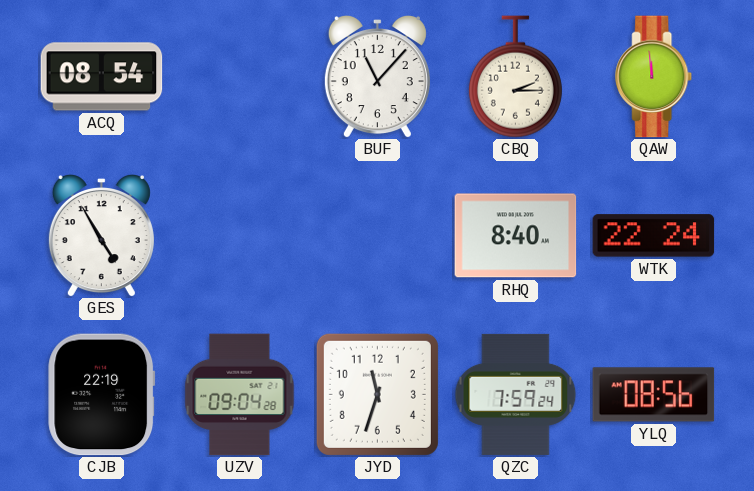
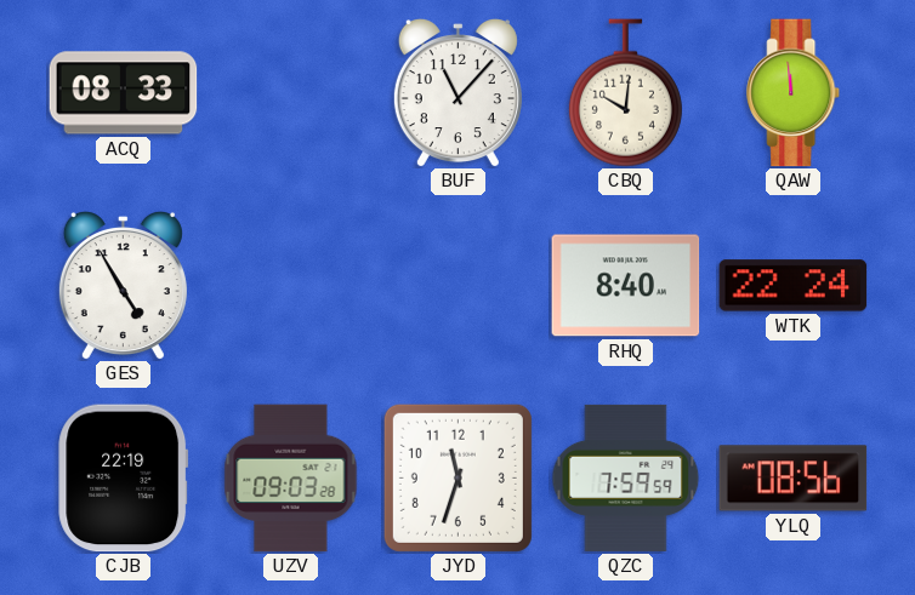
ACQ: 08:54 -> 08:33
CBQ: 2:15 -> 10:01
UZV: 09:04 -> 09:03
QZC: 7:59:24 -> 7:59:59
